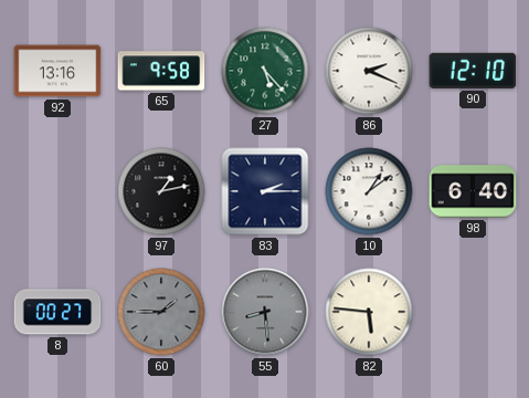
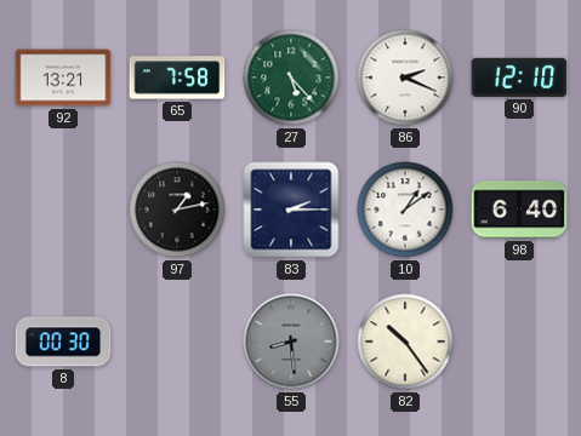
92: 13:16 -> 13:21
65: 9:58 -> 7:58
8: 00:27 -> 00:30
60: 1:45 -> none
82: 5:46 -> 10:24
